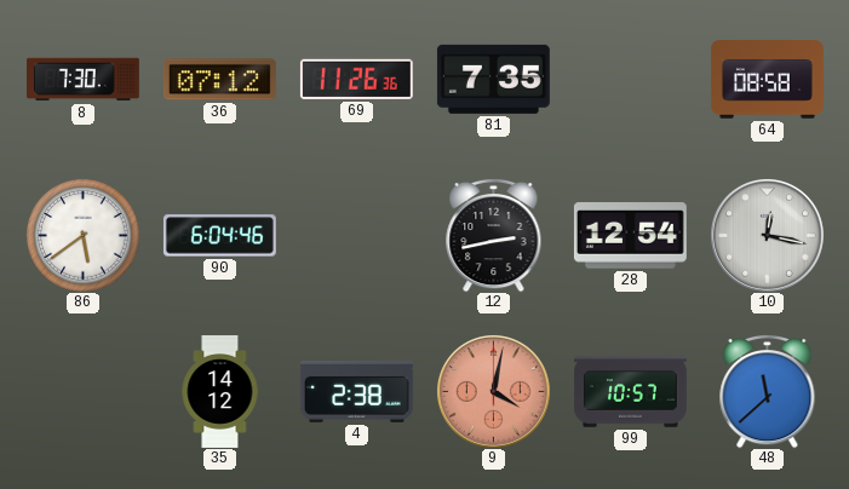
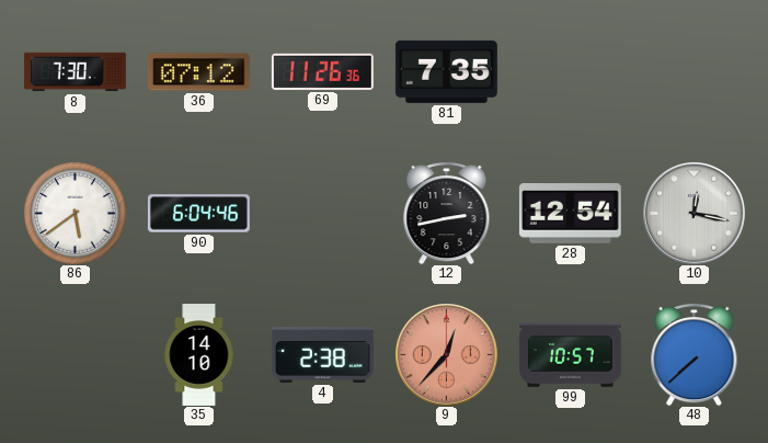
64: 08:58 -> none
35: 14:12 -> 14:10
9: 4:02 -> 12:37
48: 11:38 -> 7:38
